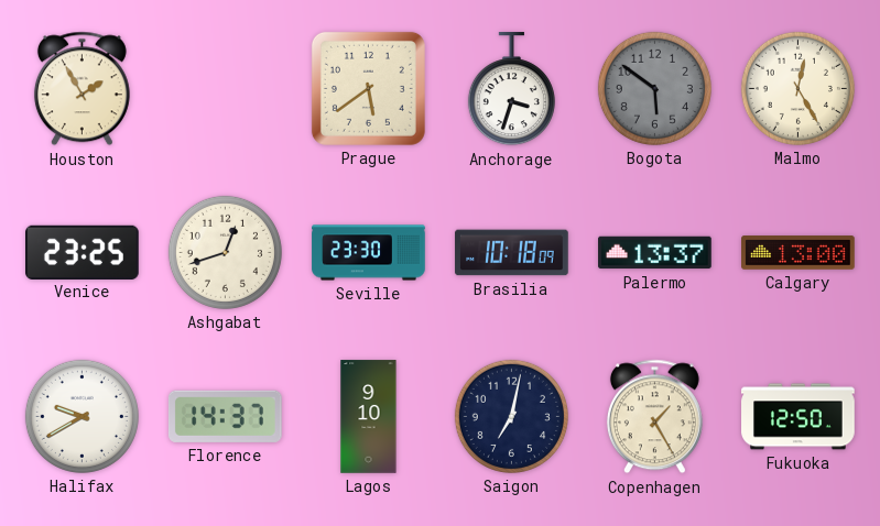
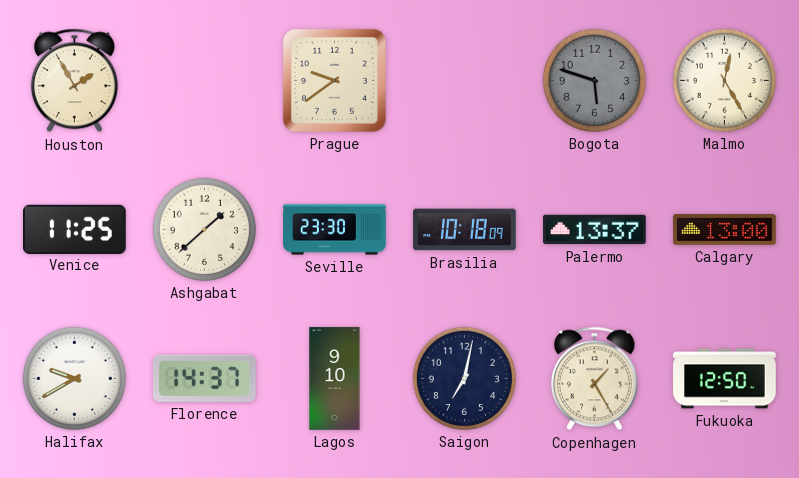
Prague: 5:39 -> 9:39
Anchorage: 3:33 -> none
Bogota: 5:51 -> 5:48
Venice: 23:25 -> 11:25
Ashgabat: 12:42 -> 1:38
